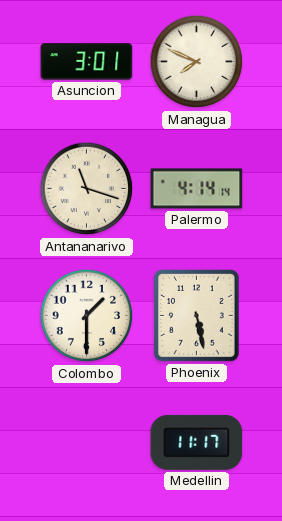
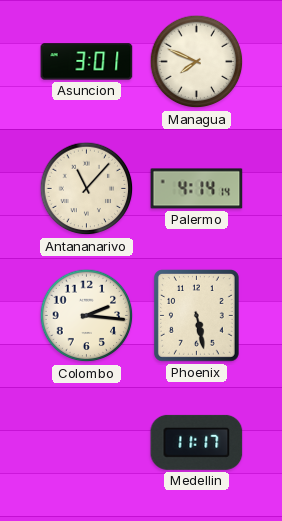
Antananarivo: 11:18 -> 11:07
Colombo: 1:30 -> 2:16
